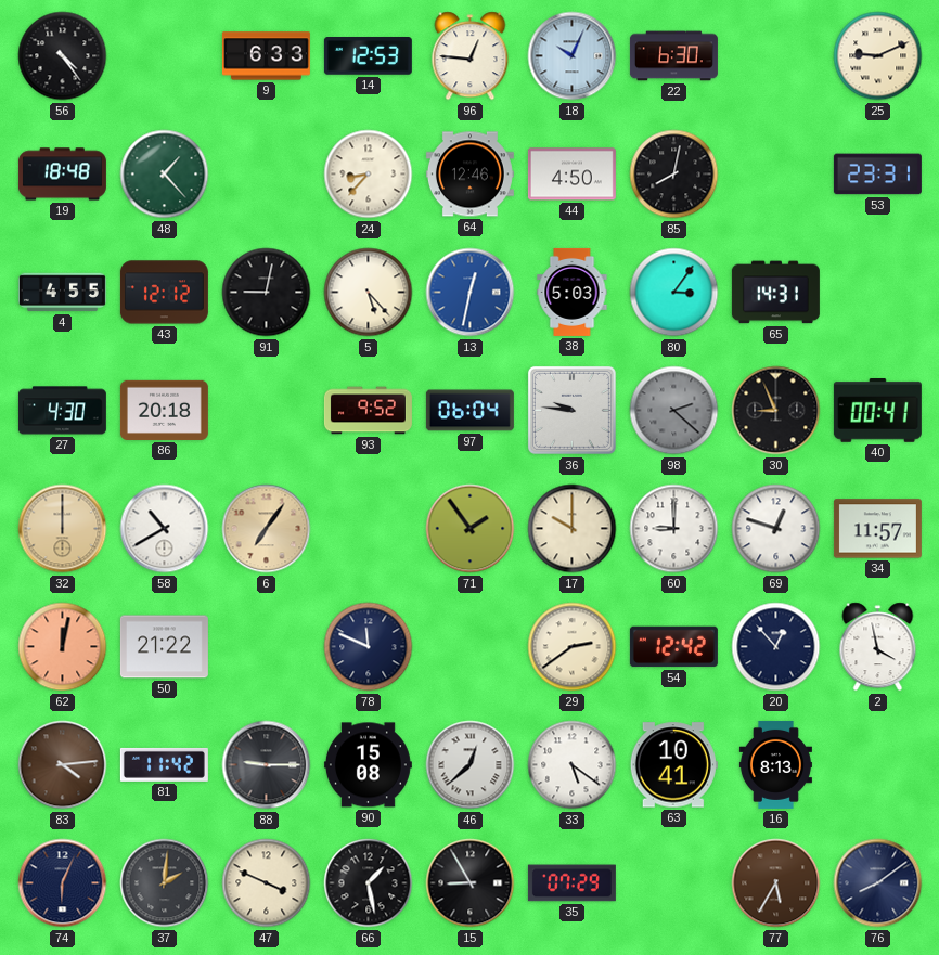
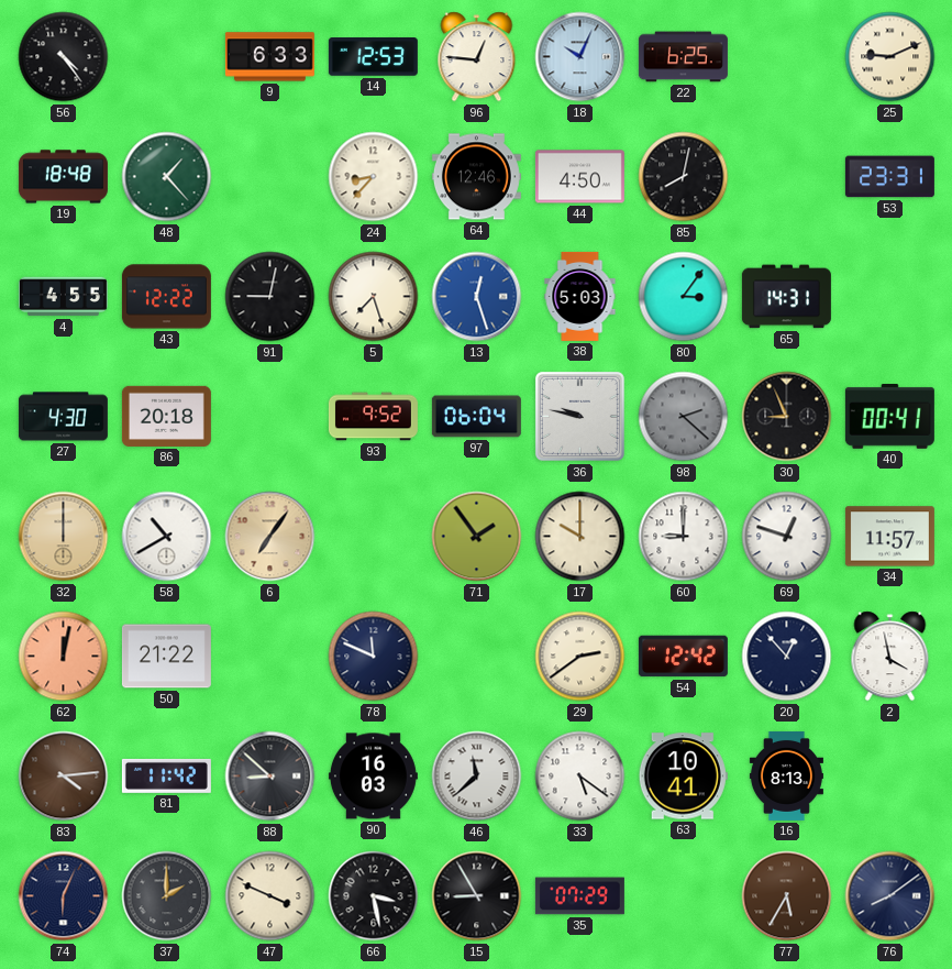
22: 6:30 -> 6:25
43: 12:12 -> 12:22
5: 5:23 -> 7:27
13: 12:32 -> 12:27
36: 9:46 -> 9:47
88: 9:15 -> 8:52
90: 15:08 -> 16:03
46: 12:38 -> 11:38
37: 2:01 -> 2:00
66: 1:28 -> 3:28
